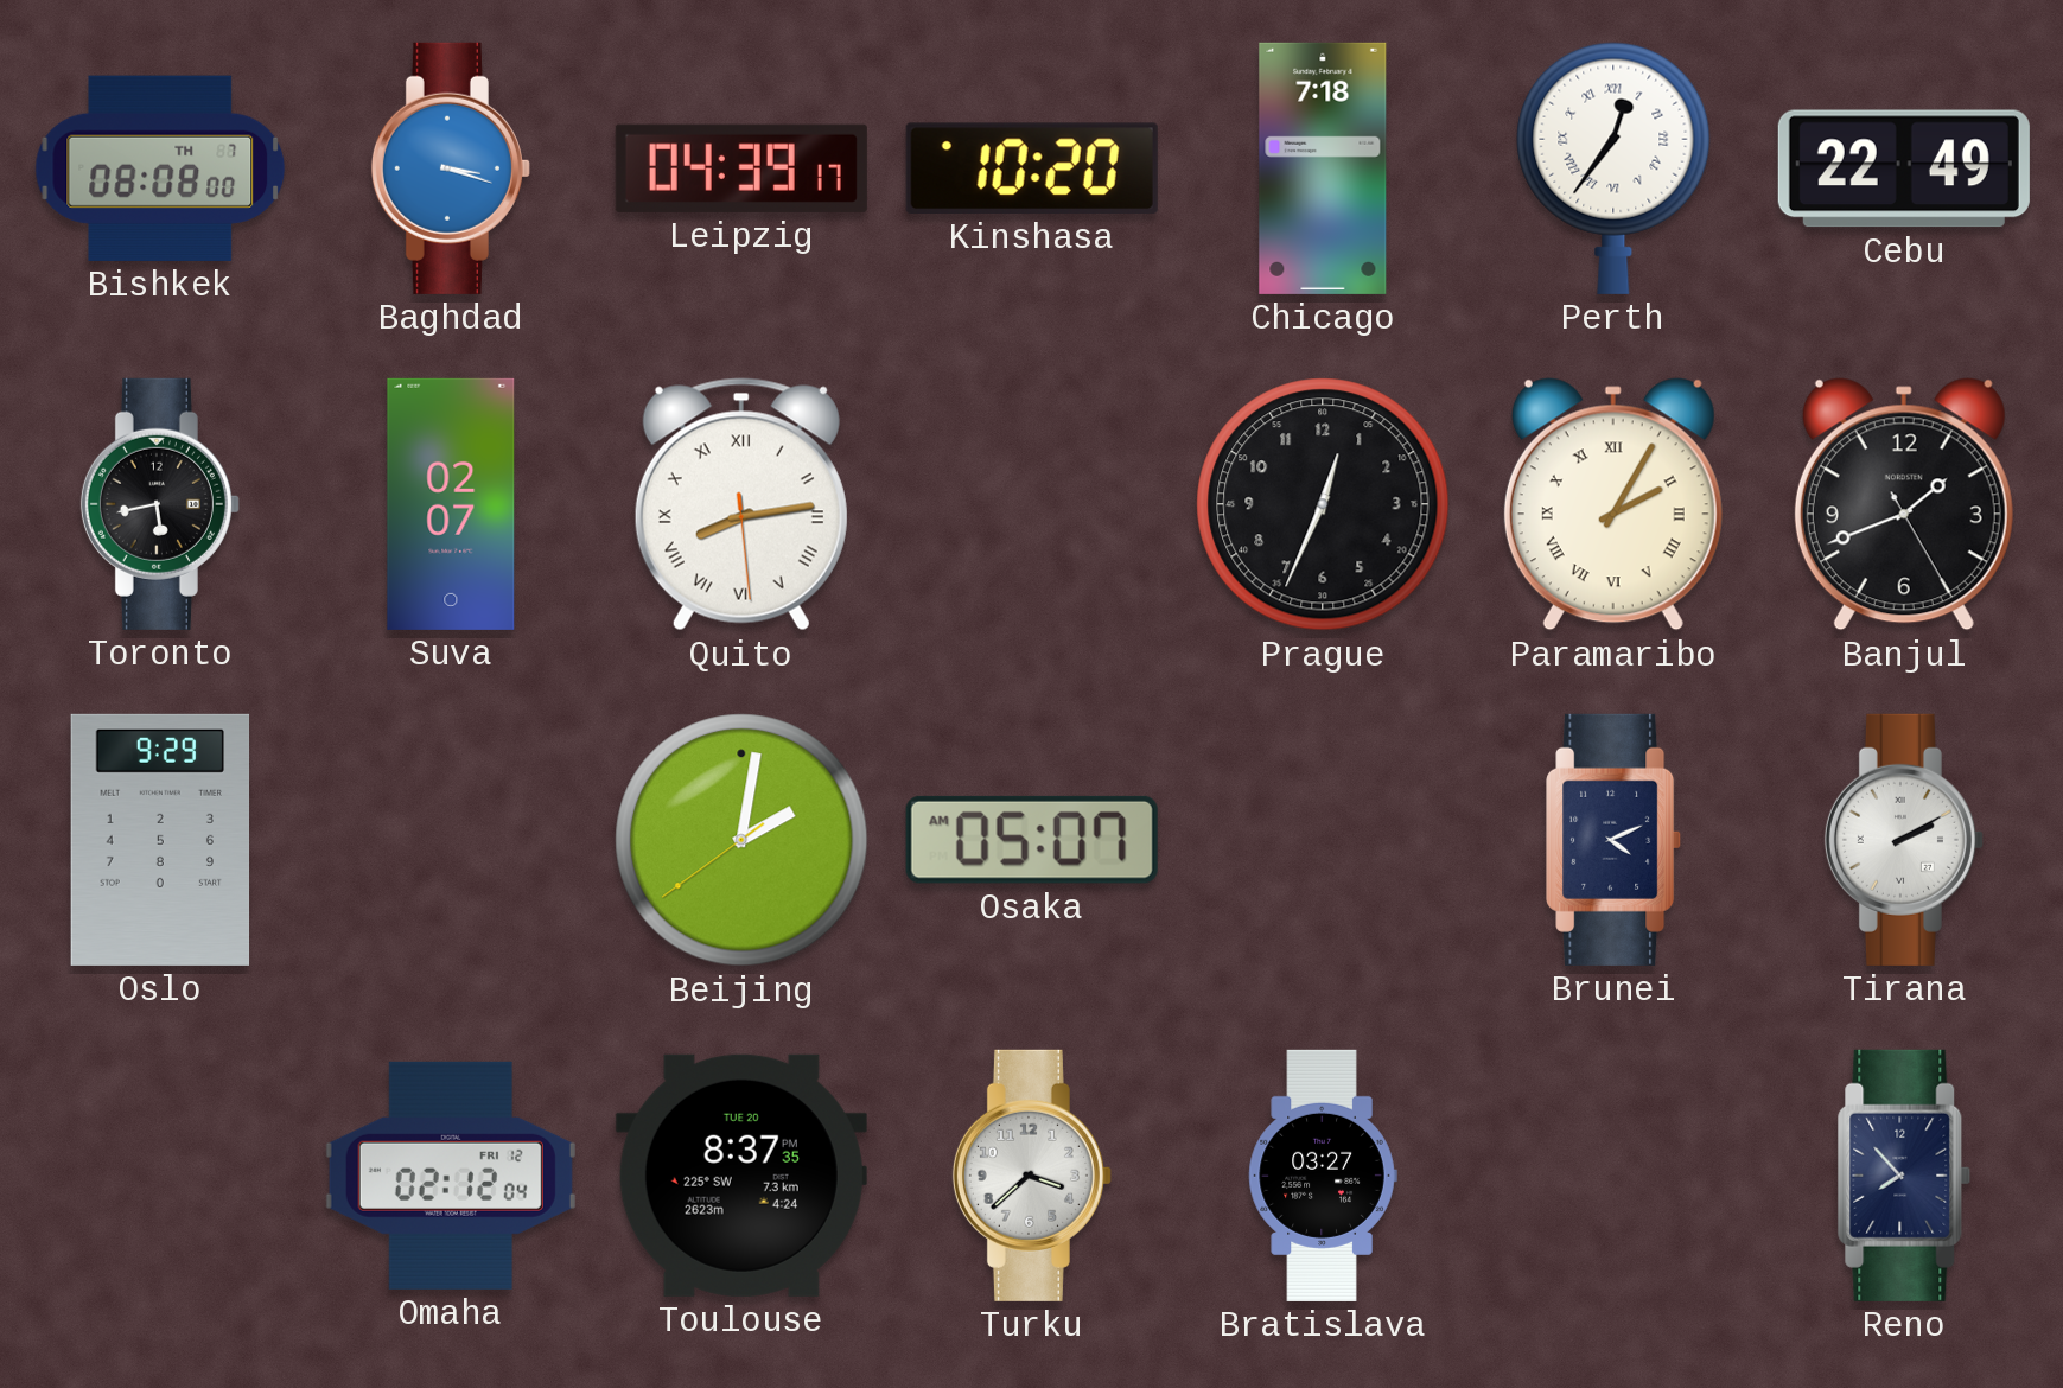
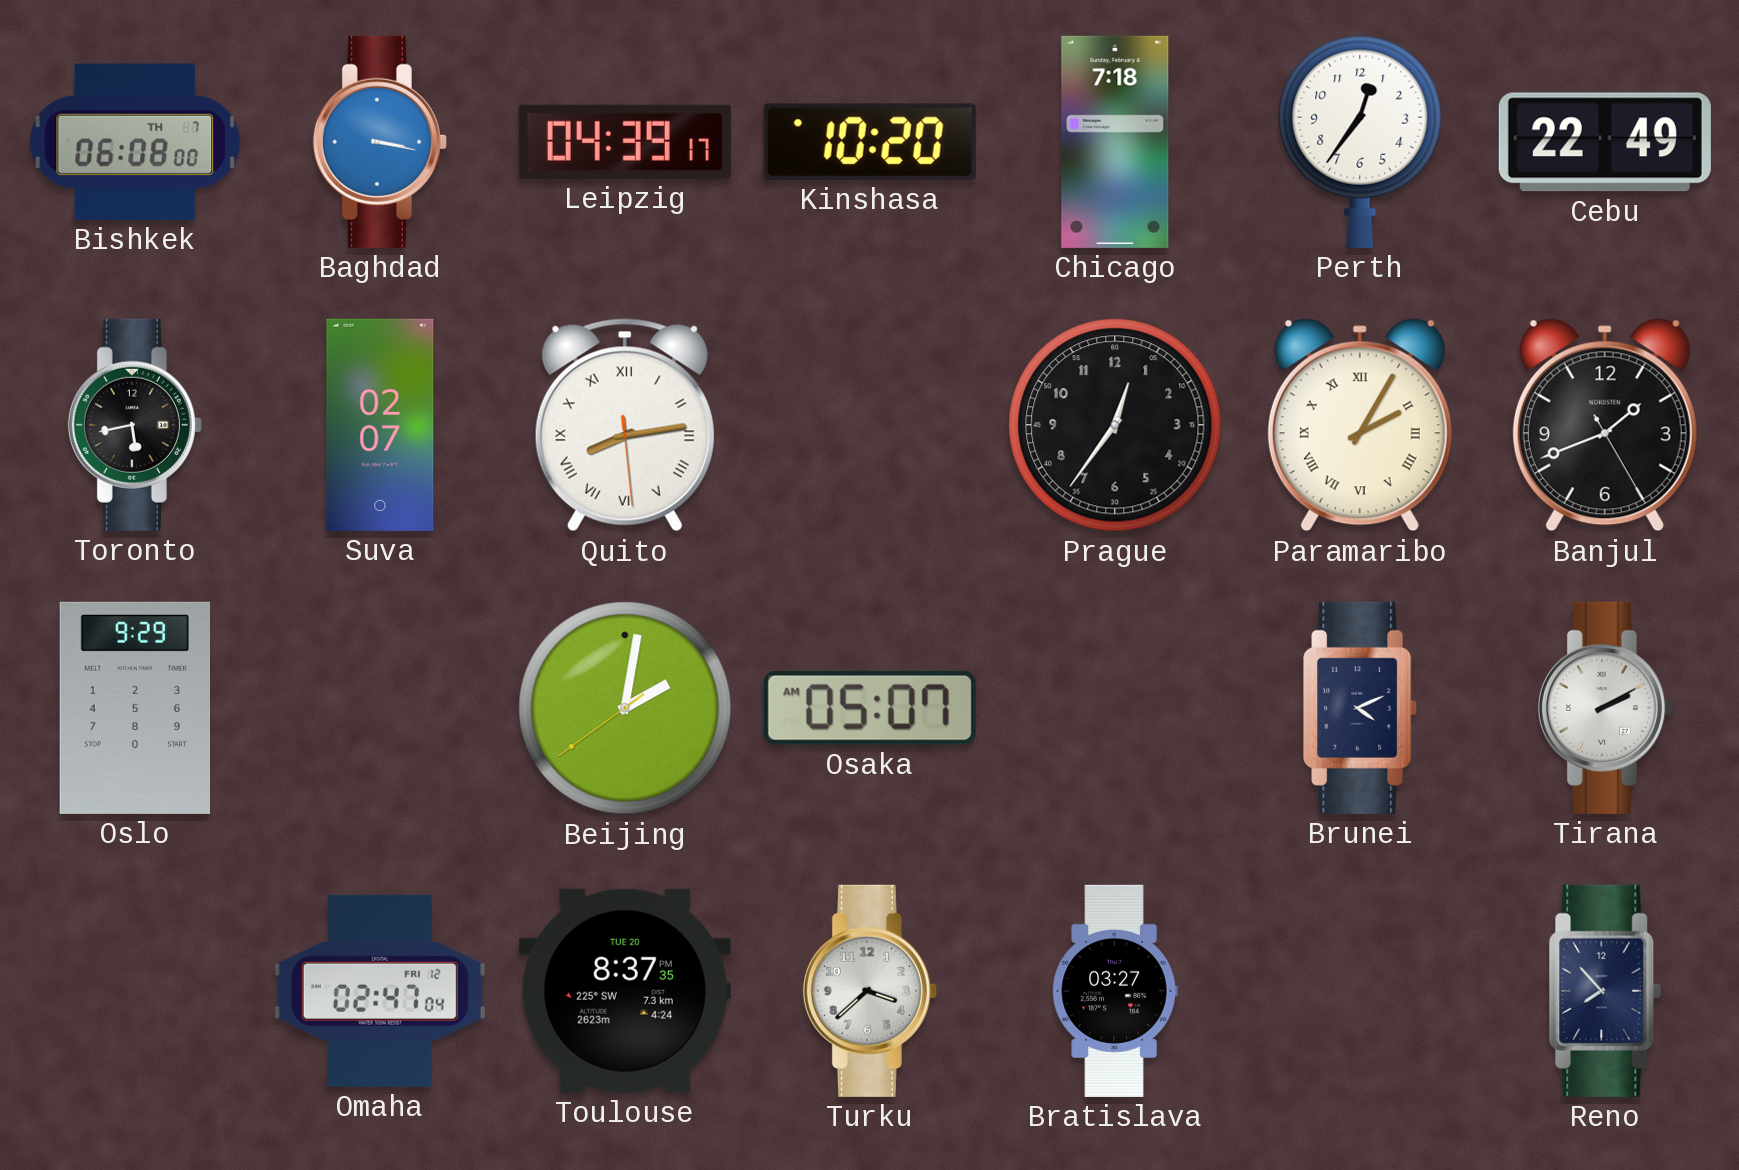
Bishkek: 08:08 -> 06:08
Baghdad: 3:18 -> 3:17
Perth numerals: Roman -> Arabic
Prague: 12:34 -> 12:36
Omaha: 02:12 -> 02:47
